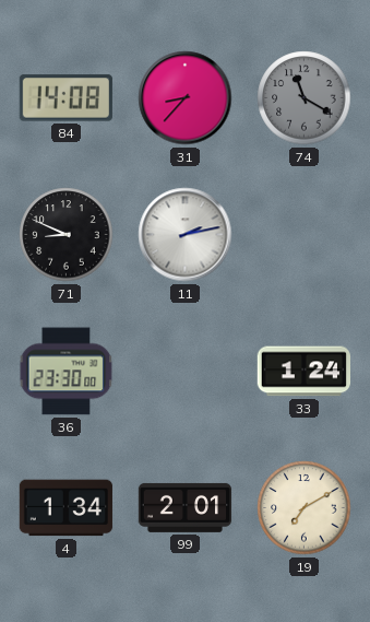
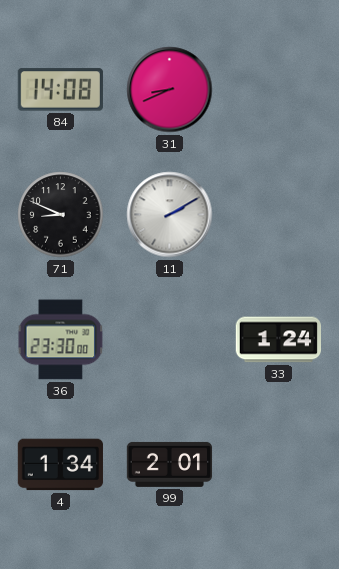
31: 8:37 -> 8:41
74: 11:20 -> none
11: 2:13 -> 2:10
19: 7:10 -> none
